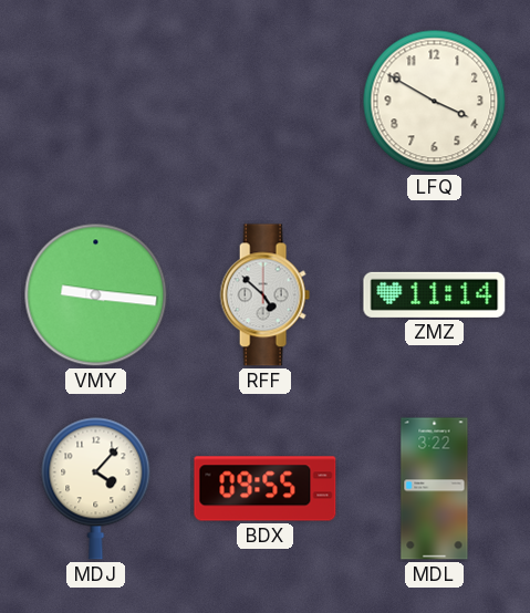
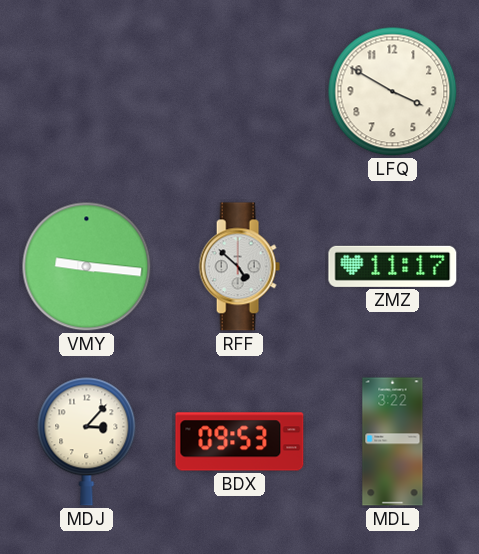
ZMZ: 11:14 -> 11:17
MDJ: 4:07 -> 3:07
BDX: 09:55 -> 09:53
